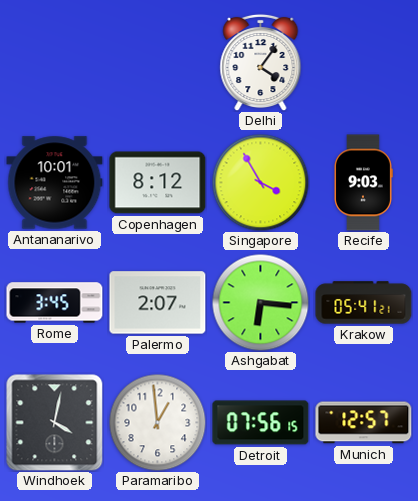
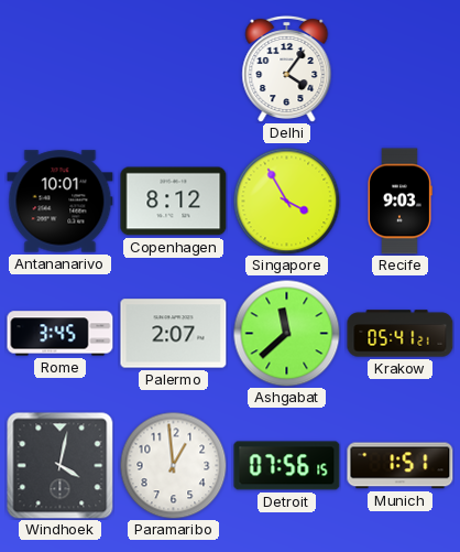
Ashgabat: 6:16 -> 11:38
Munich: 12:57 -> 1:51
